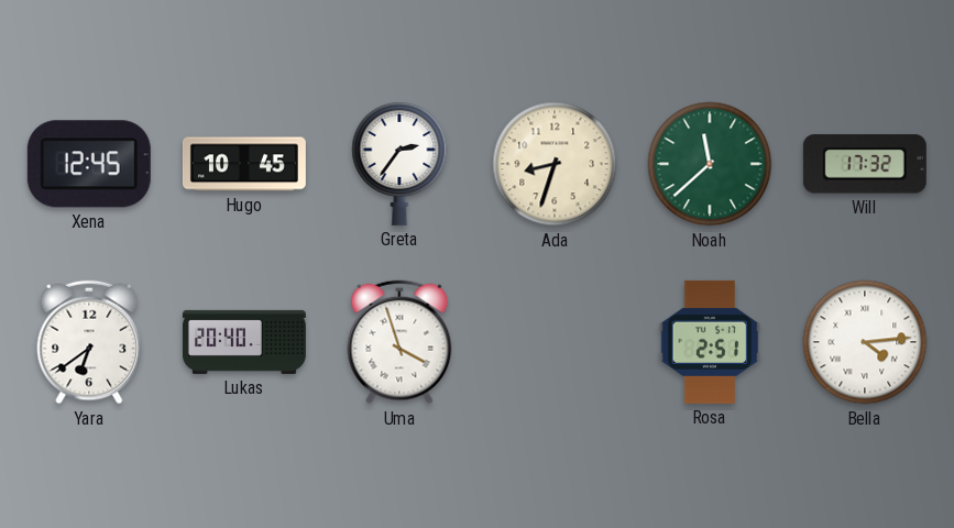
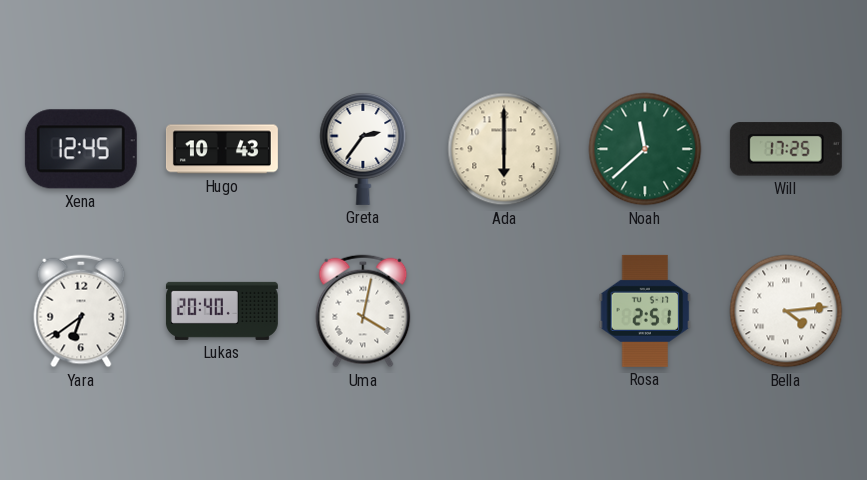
Hugo: 10:45 -> 10:43
Ada: 8:33 -> 6:00
Will: 17:32 -> 17:25
Uma: 3:57 -> 4:02
